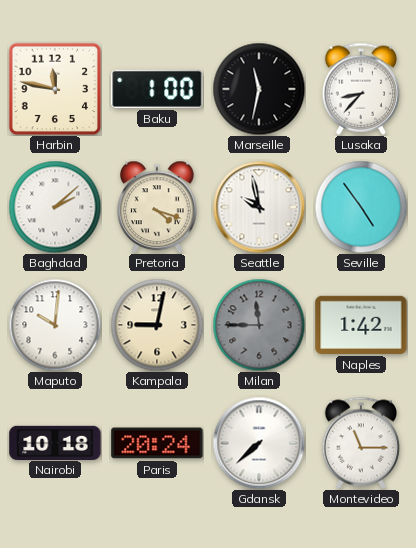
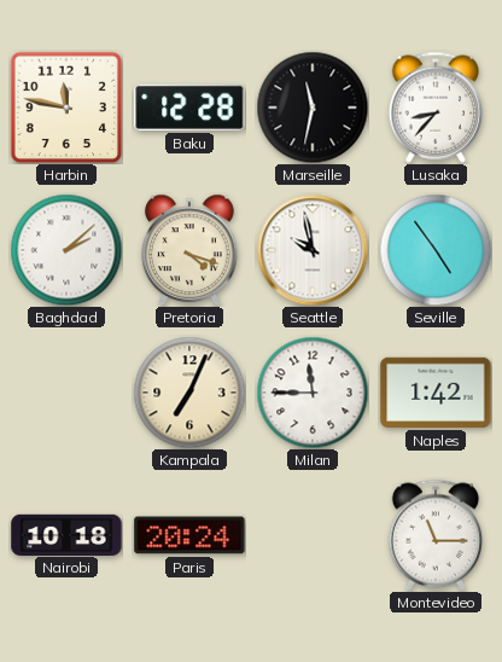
Baku: 1:00 -> 12:28
Maputo: 10:01 -> none
Kampala: 9:02 -> 7:04
Milan dial: grey -> white
Gdansk: 7:38 -> none
